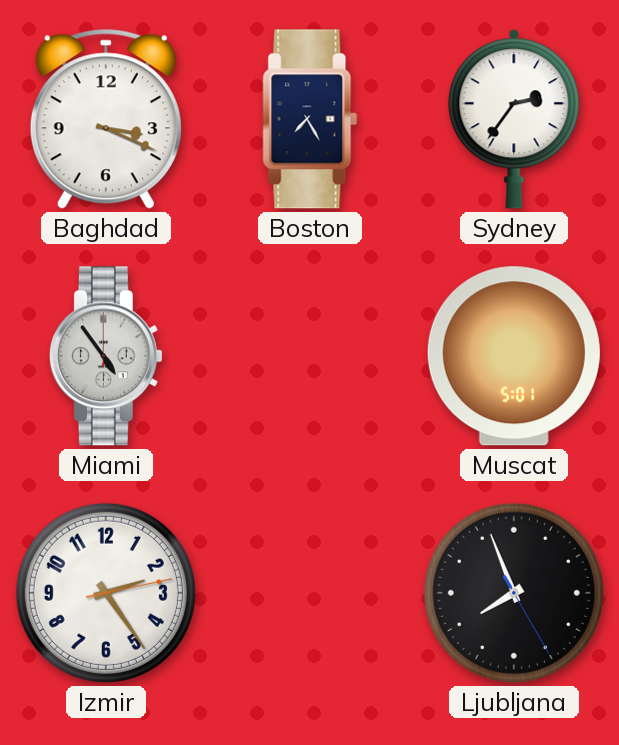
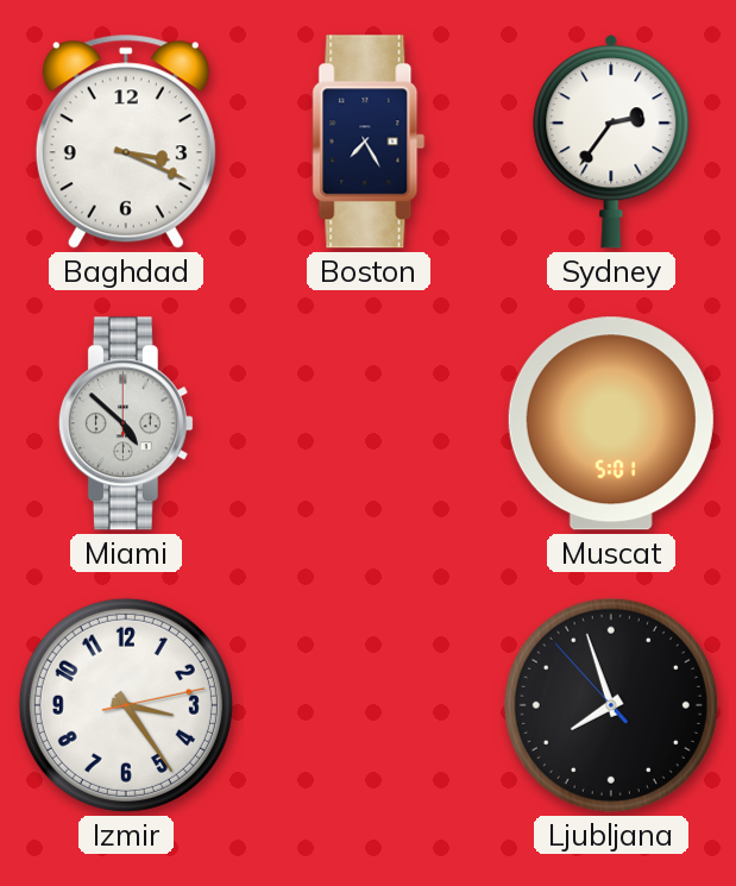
Miami: 4:54 -> 4:52
Izmir: 2:24 -> 3:24
Ljubljana: 7:56:25 -> 7:56:53
